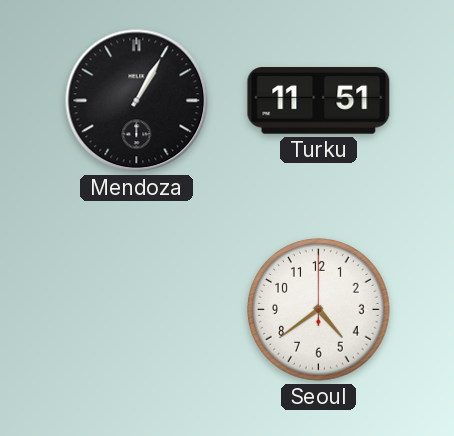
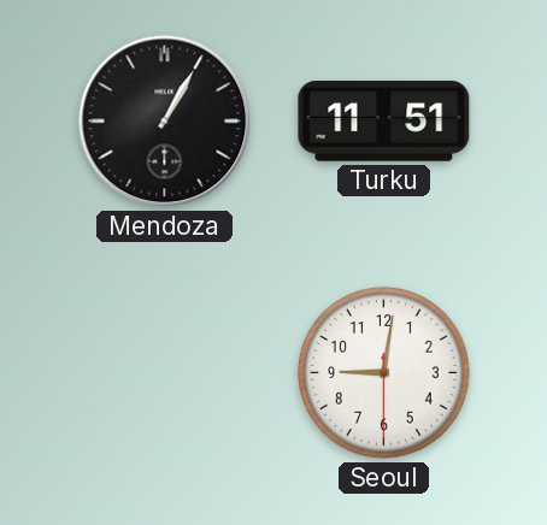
Seoul: 4:39 -> 9:01
